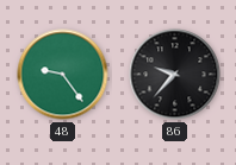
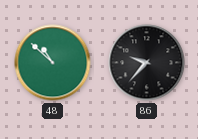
48: 9:24 -> 10:52
